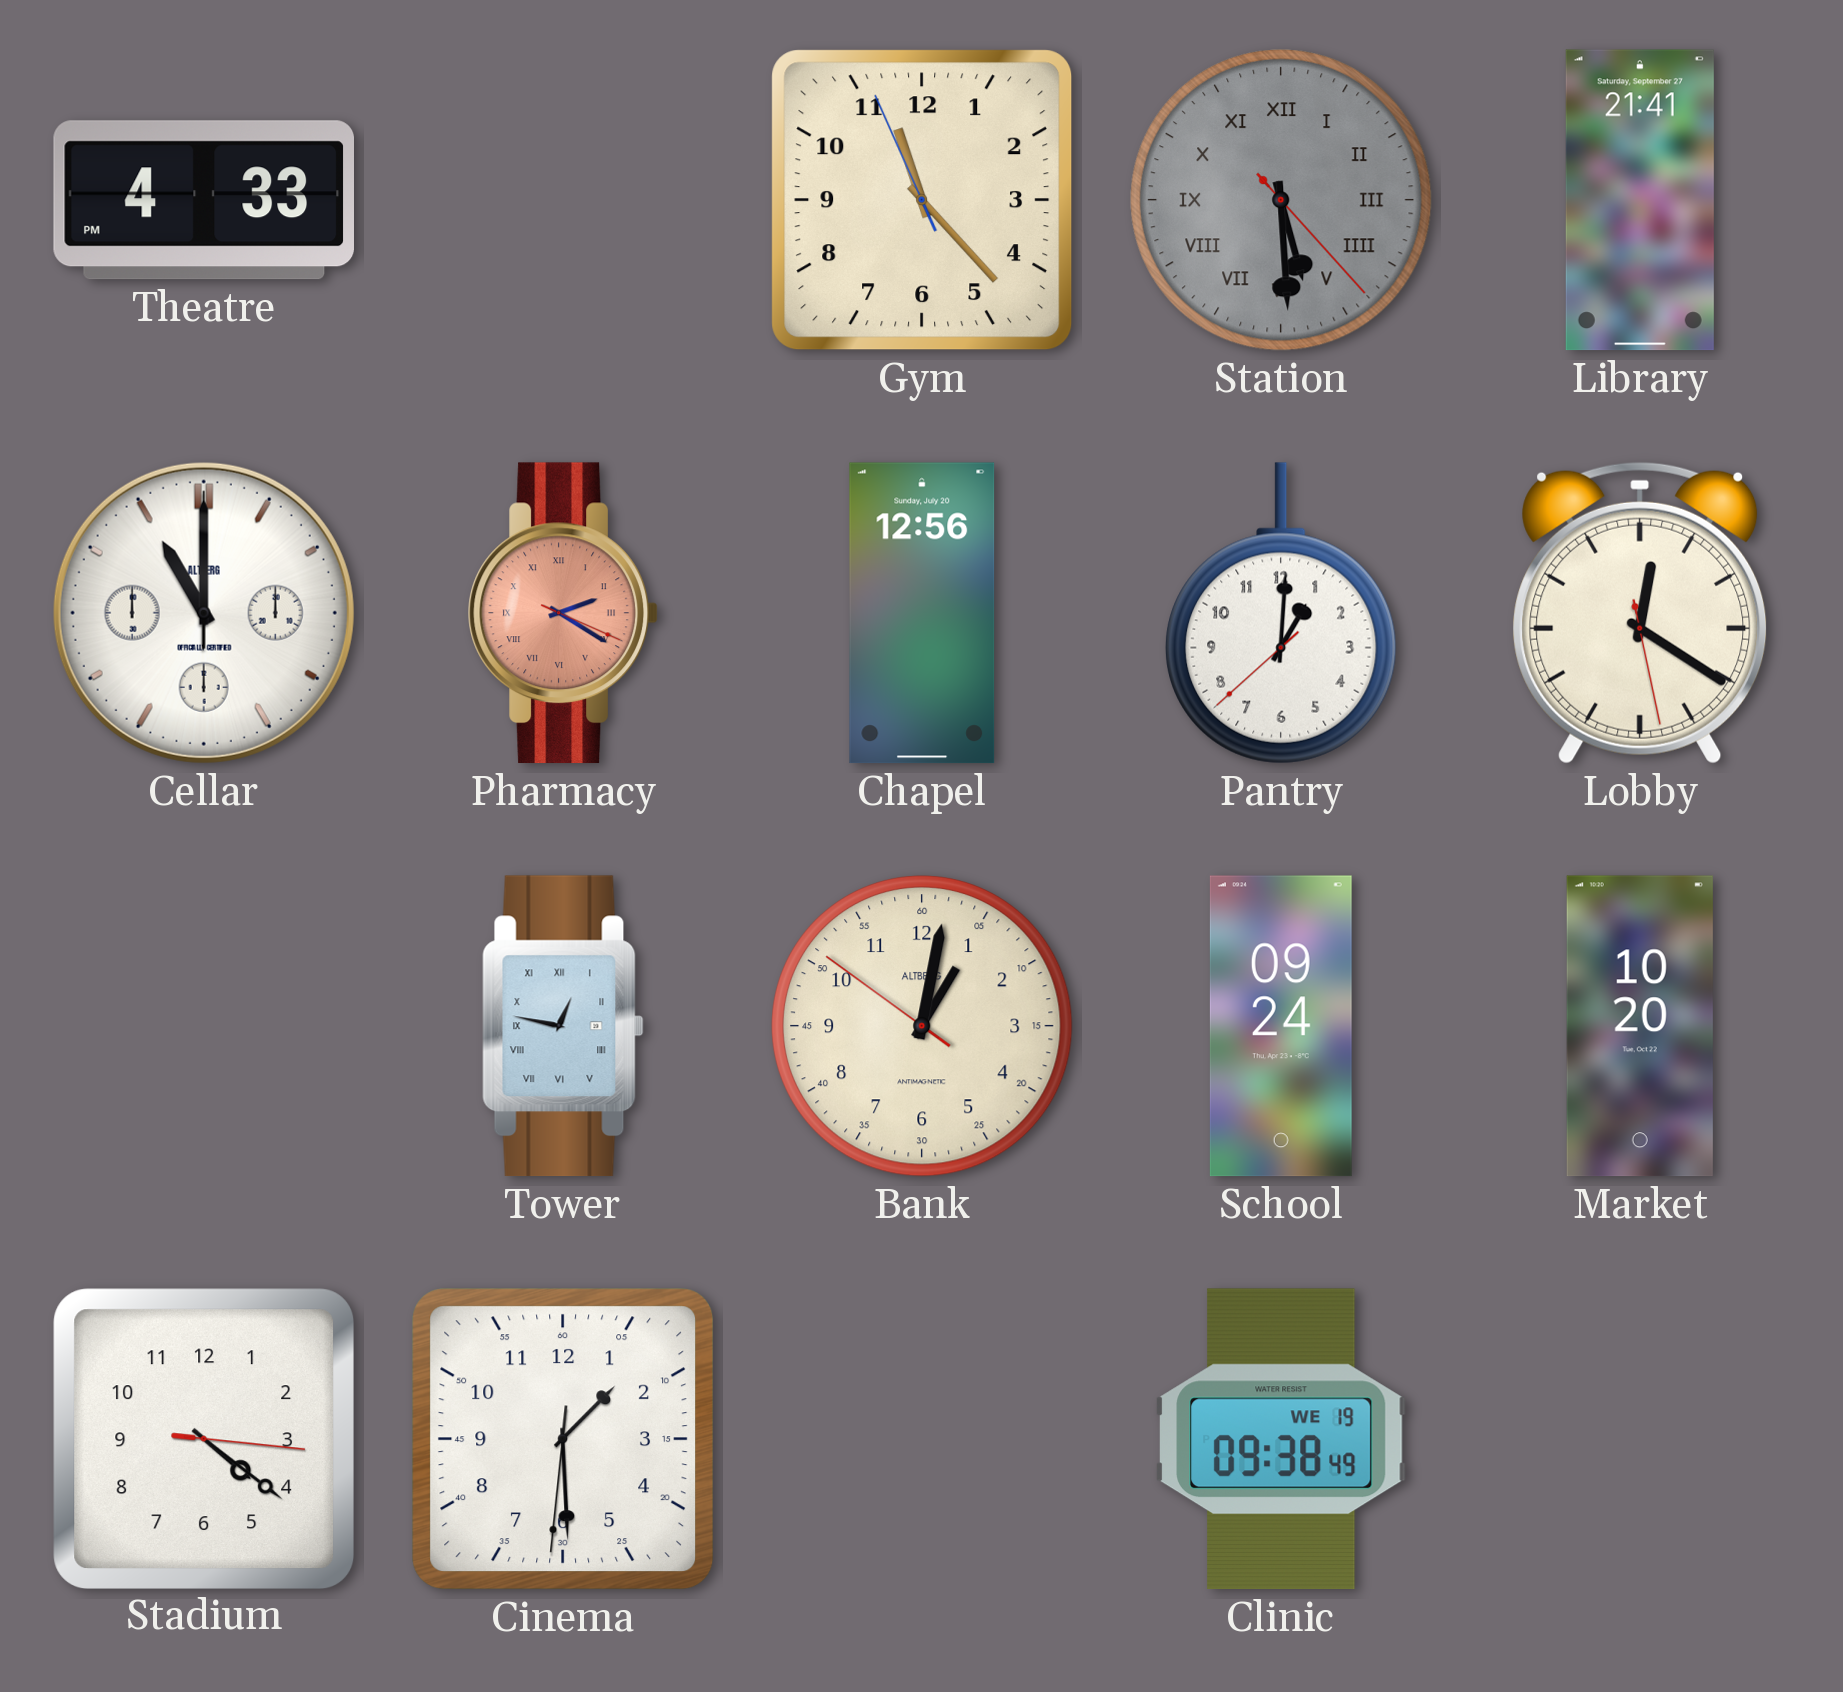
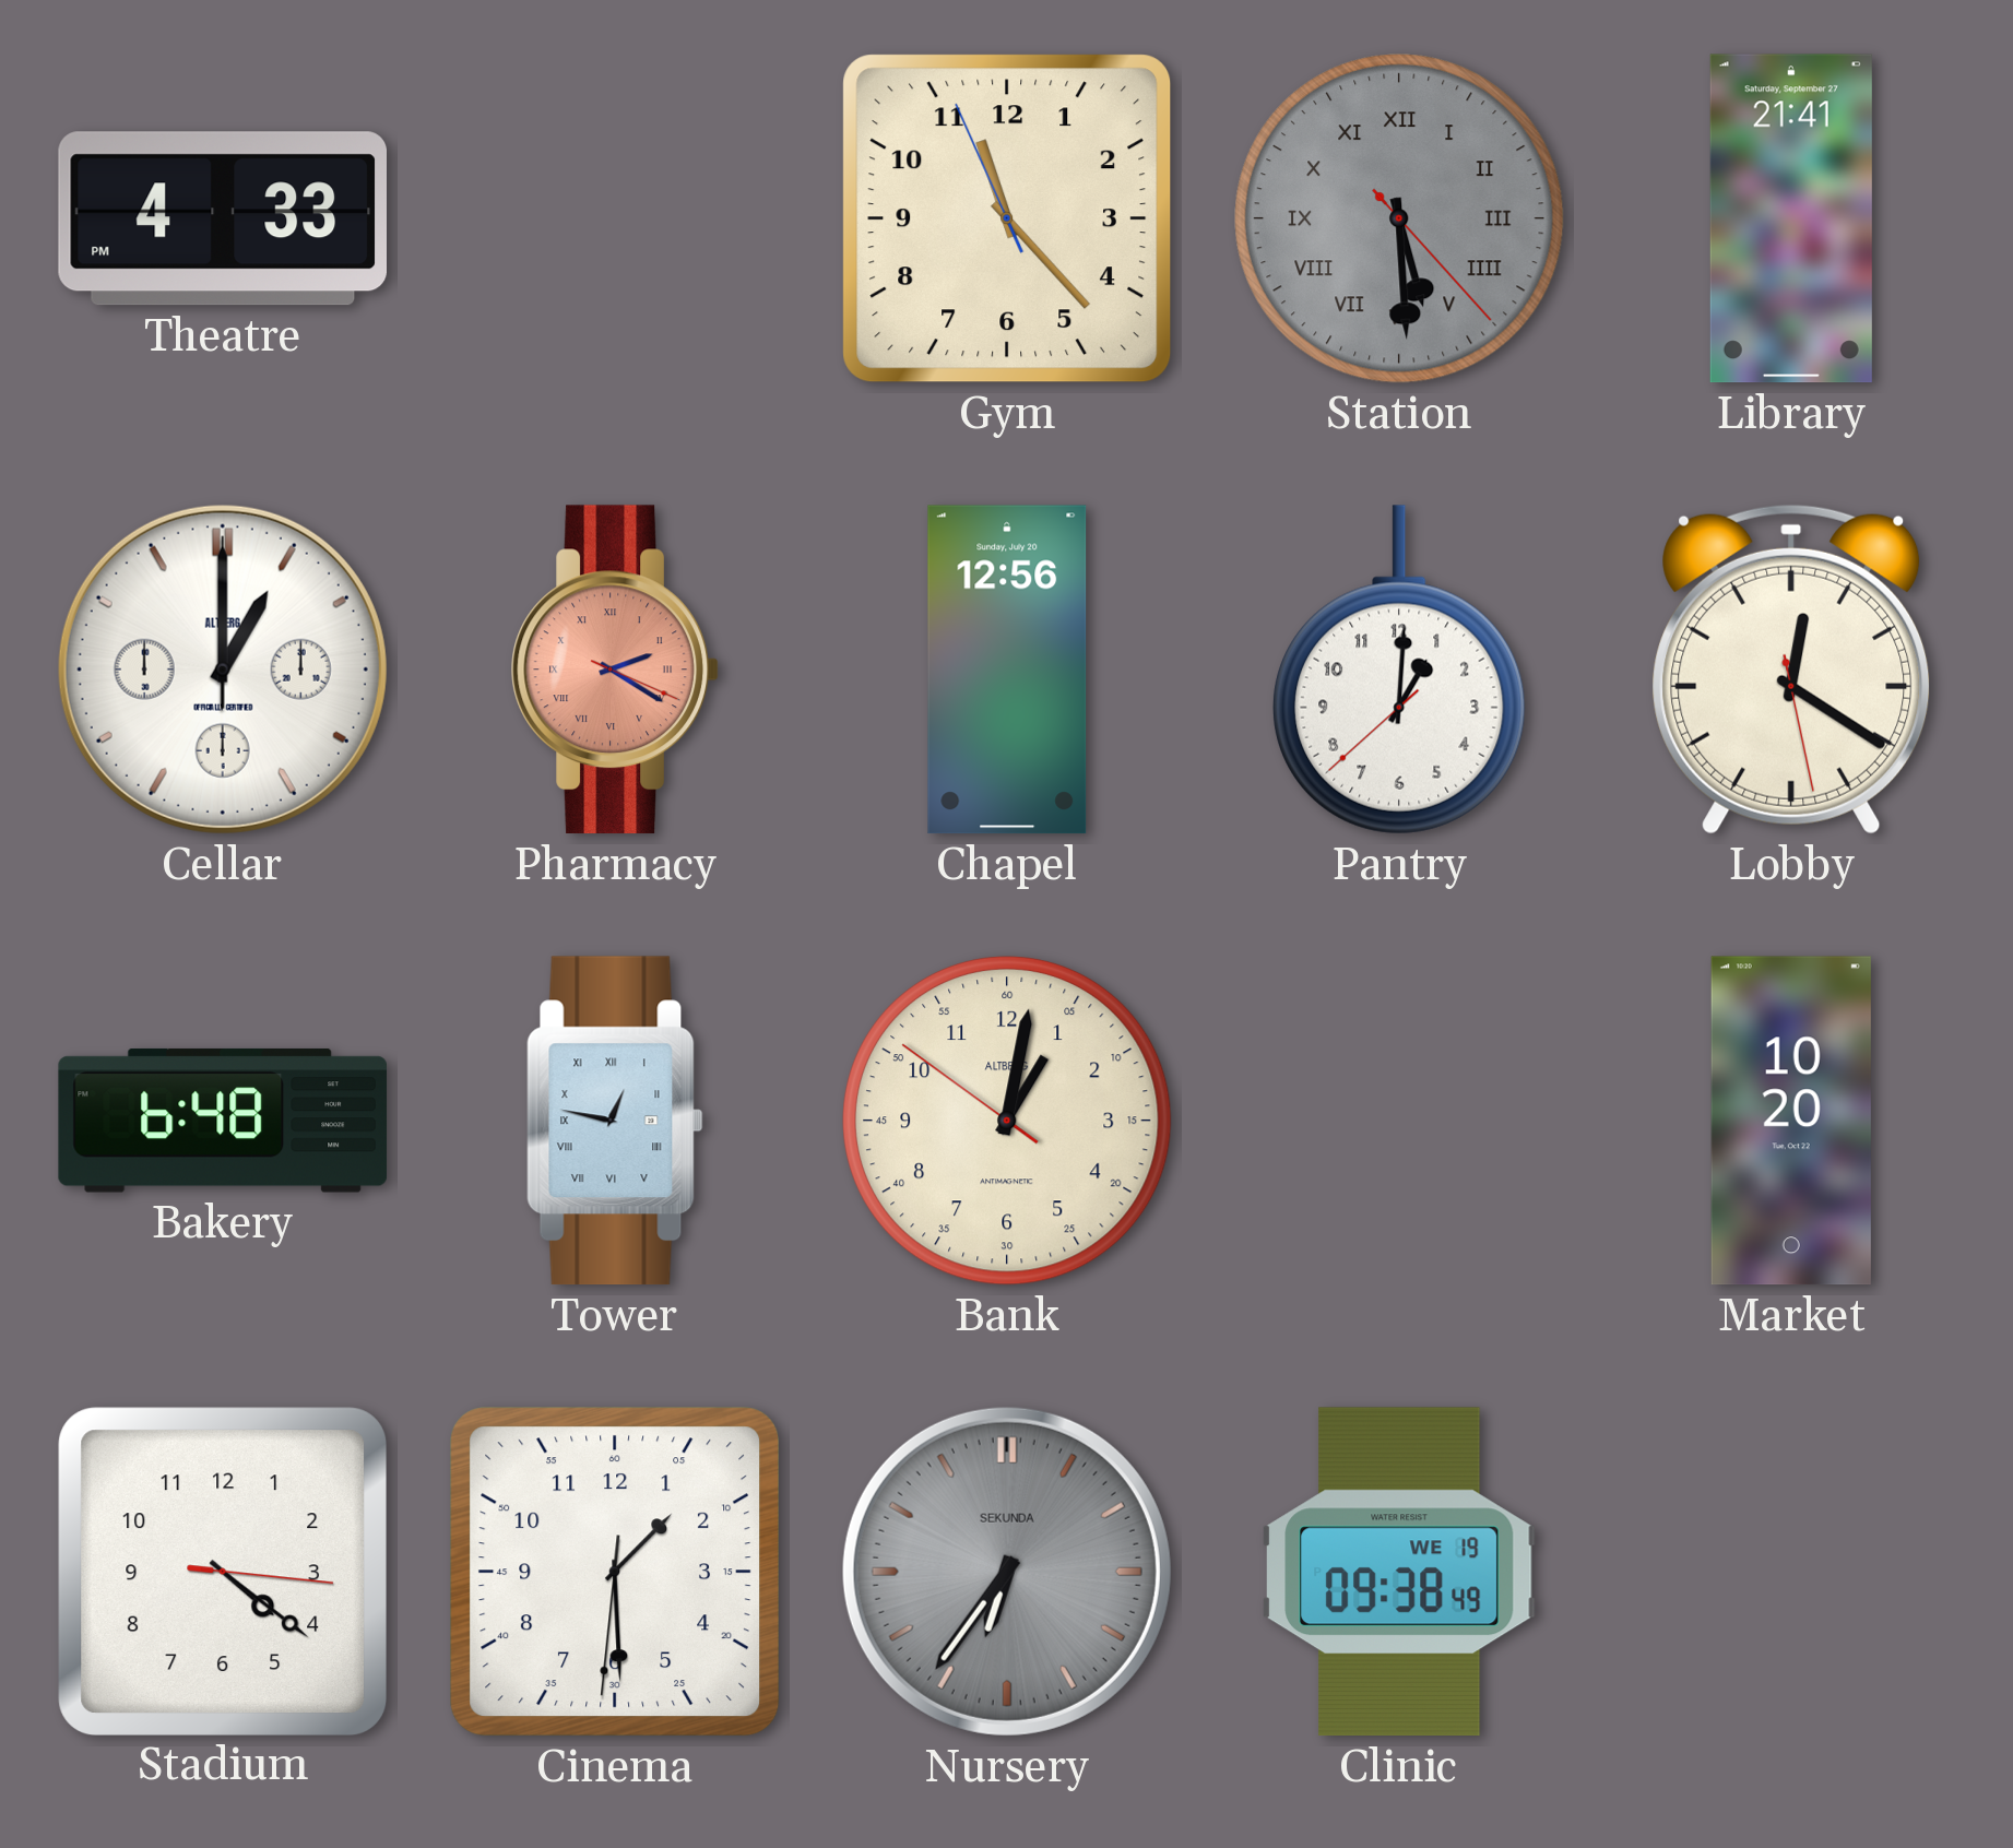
Cellar: 11:00 -> 1:00
Bakery: none -> 6:48
School: 09:24 -> none
Nursery: none -> 6:36
